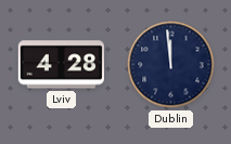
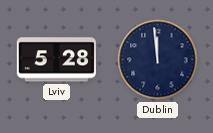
Lviv: 4:28 -> 5:28
